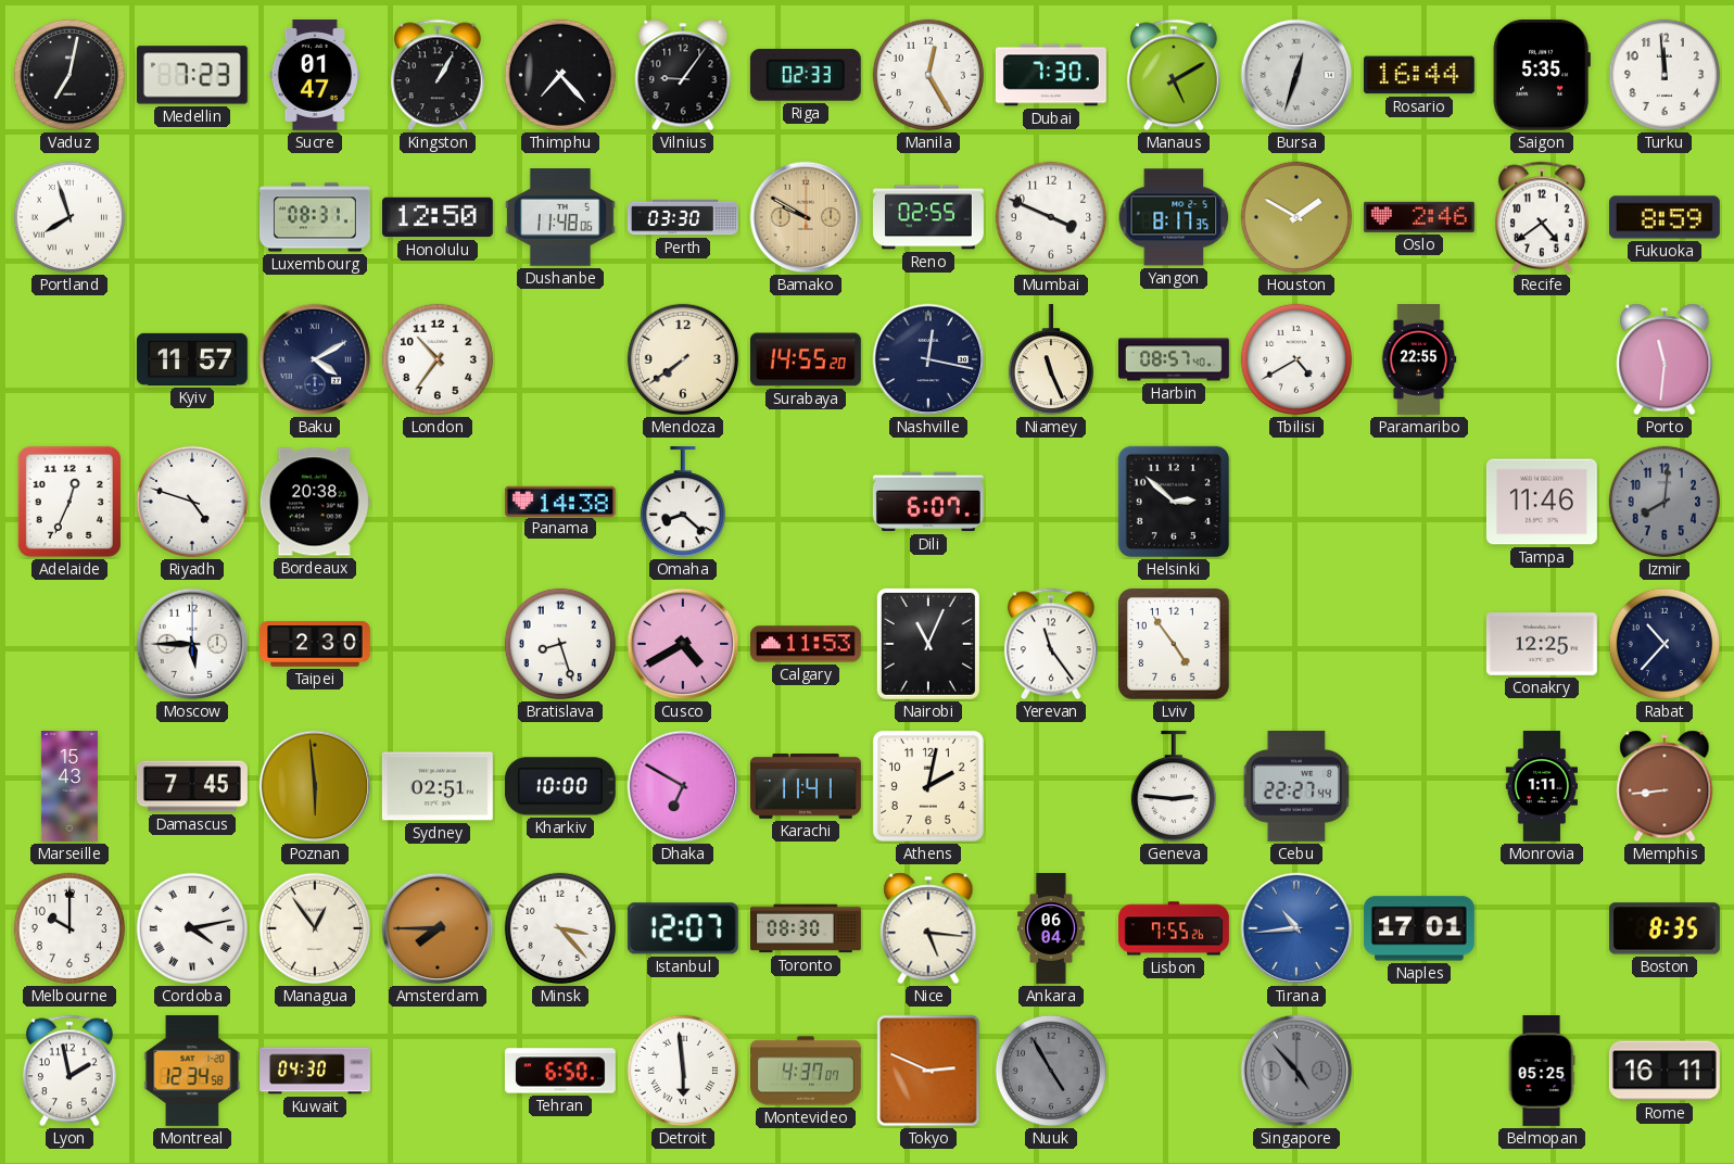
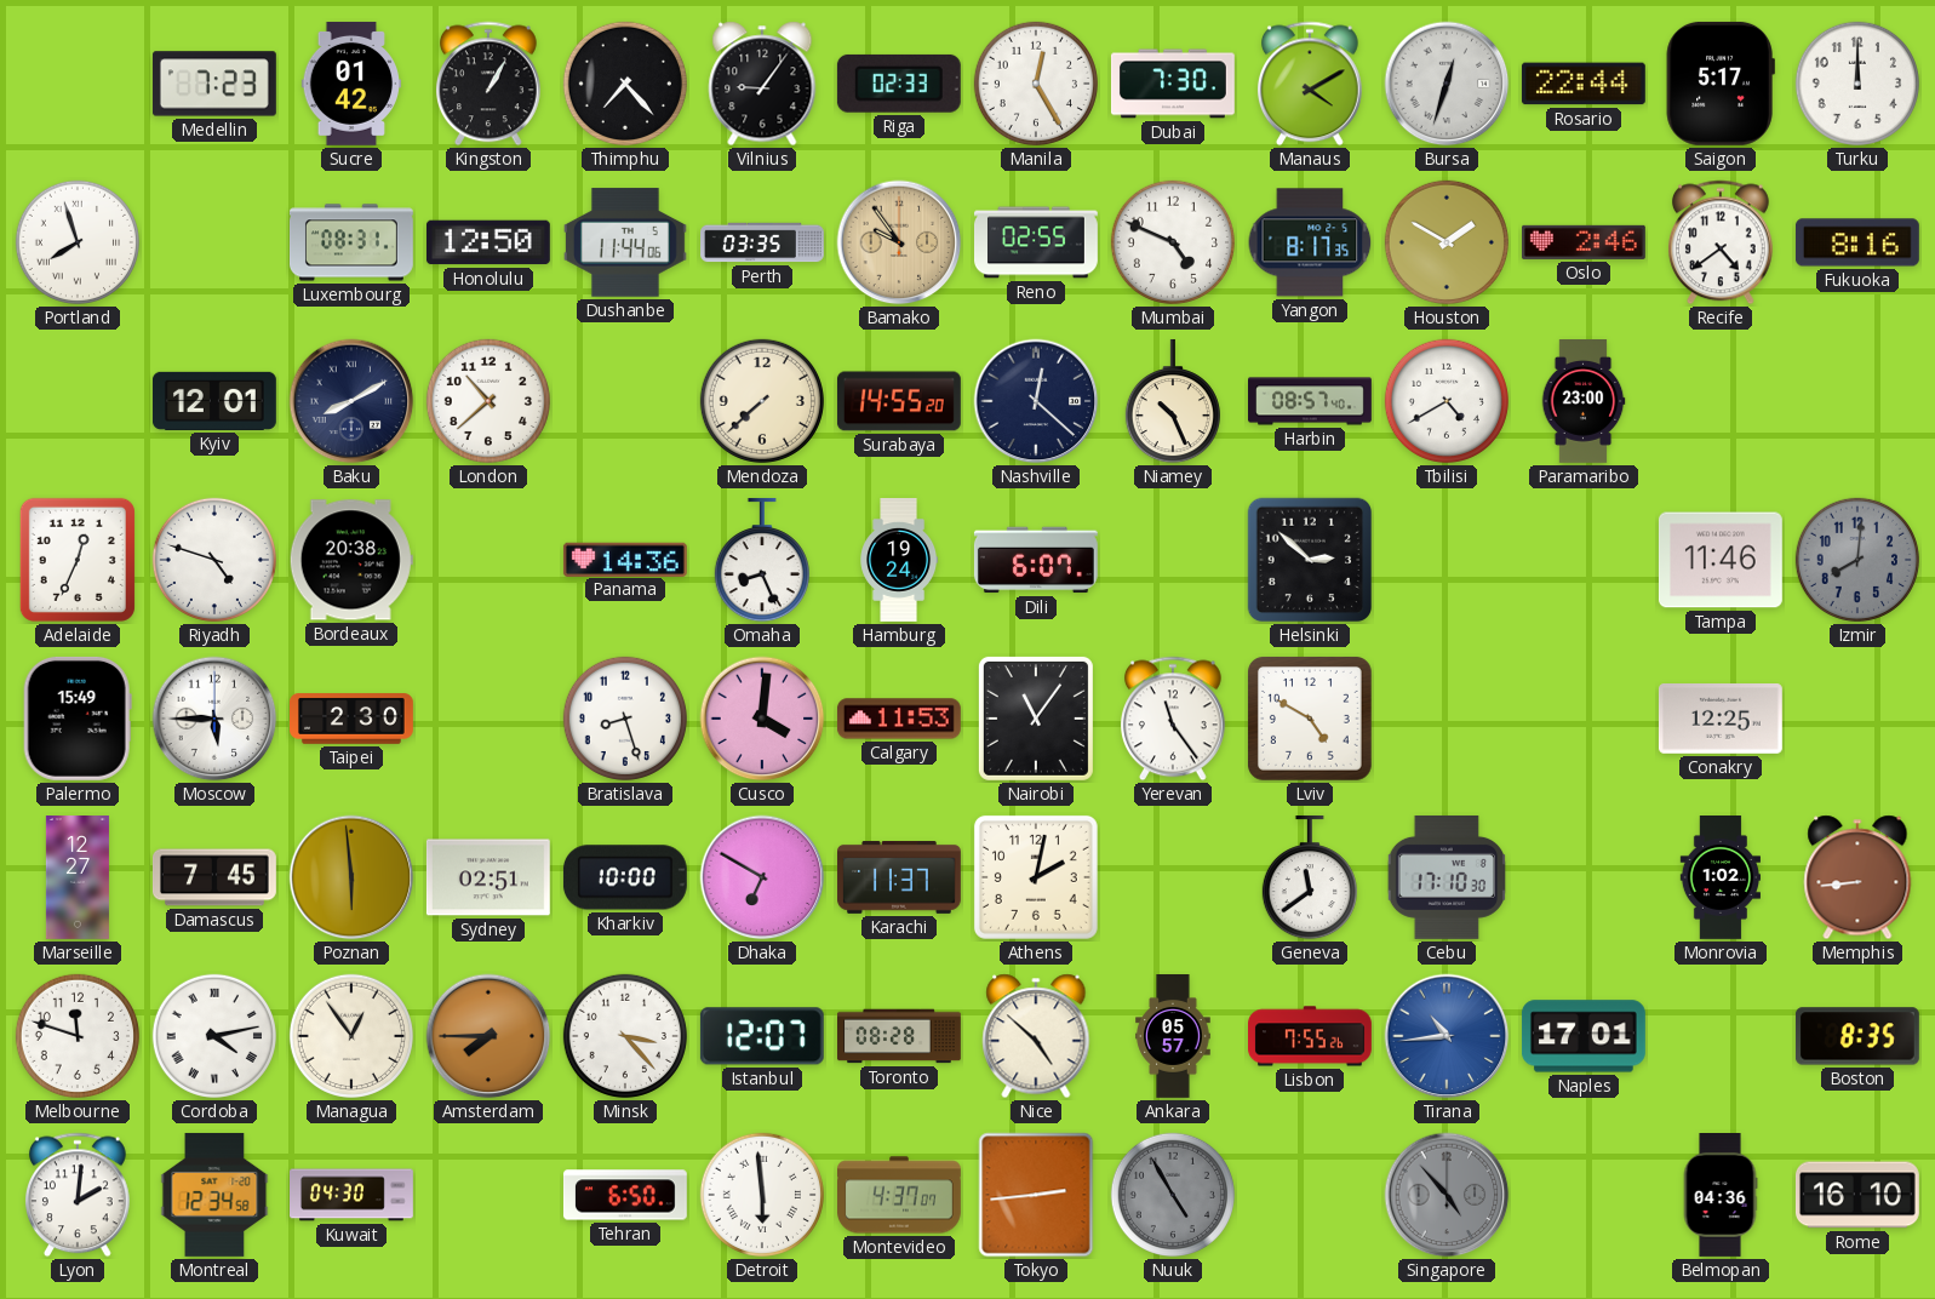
Vaduz: 7:02 -> none
Sucre: 01:47 -> 01:42
Manaus: 5:10 -> 4:10
Rosario: 16:44 -> 22:44
Saigon: 5:35 -> 5:17
Turku: 11:59 -> 12:00
Dushanbe: 11:48 -> 11:44
Perth: 03:30 -> 03:35
Bamako: 9:50 -> 9:54
Mumbai: 3:49 -> 4:49
Fukuoka: 8:59 -> 8:16
Kyiv: 11:57 -> 12:01
Baku: 4:10 -> 8:10
London: 10:36 -> 10:38
Mendoza: 7:39 -> 7:38
Nashville: 12:17 -> 12:22
Niamey: 11:26 -> 10:26
Paramaribo: 22:55 -> 23:00
Porto: 11:31 -> none
Panama: 14:38 -> 14:36
Omaha: 8:22 -> 8:26
Hamburg: none -> 19:24
Palermo: none -> 15:49
Cusco: 4:40 -> 4:01
Nairobi: 11:04 -> 11:06
Lviv: 4:54 -> 4:50
Rabat: 10:37 -> none
Marseille: 15:43 -> 12:27
Karachi: 11:41 -> 11:37
Geneva: 2:46 -> 11:39
Cebu: 22:27 -> 17:10
Monrovia: 1:11 -> 1:02
Melbourne: 10:00 -> 11:48
Toronto: 08:30 -> 08:28
Nice: 5:16 -> 4:52
Ankara: 06:04 -> 05:57
Lyon: 1:58 -> 2:01
Tokyo: 2:49 -> 2:44
Belmopan: 05:25 -> 04:36
Rome: 16:11 -> 16:10
